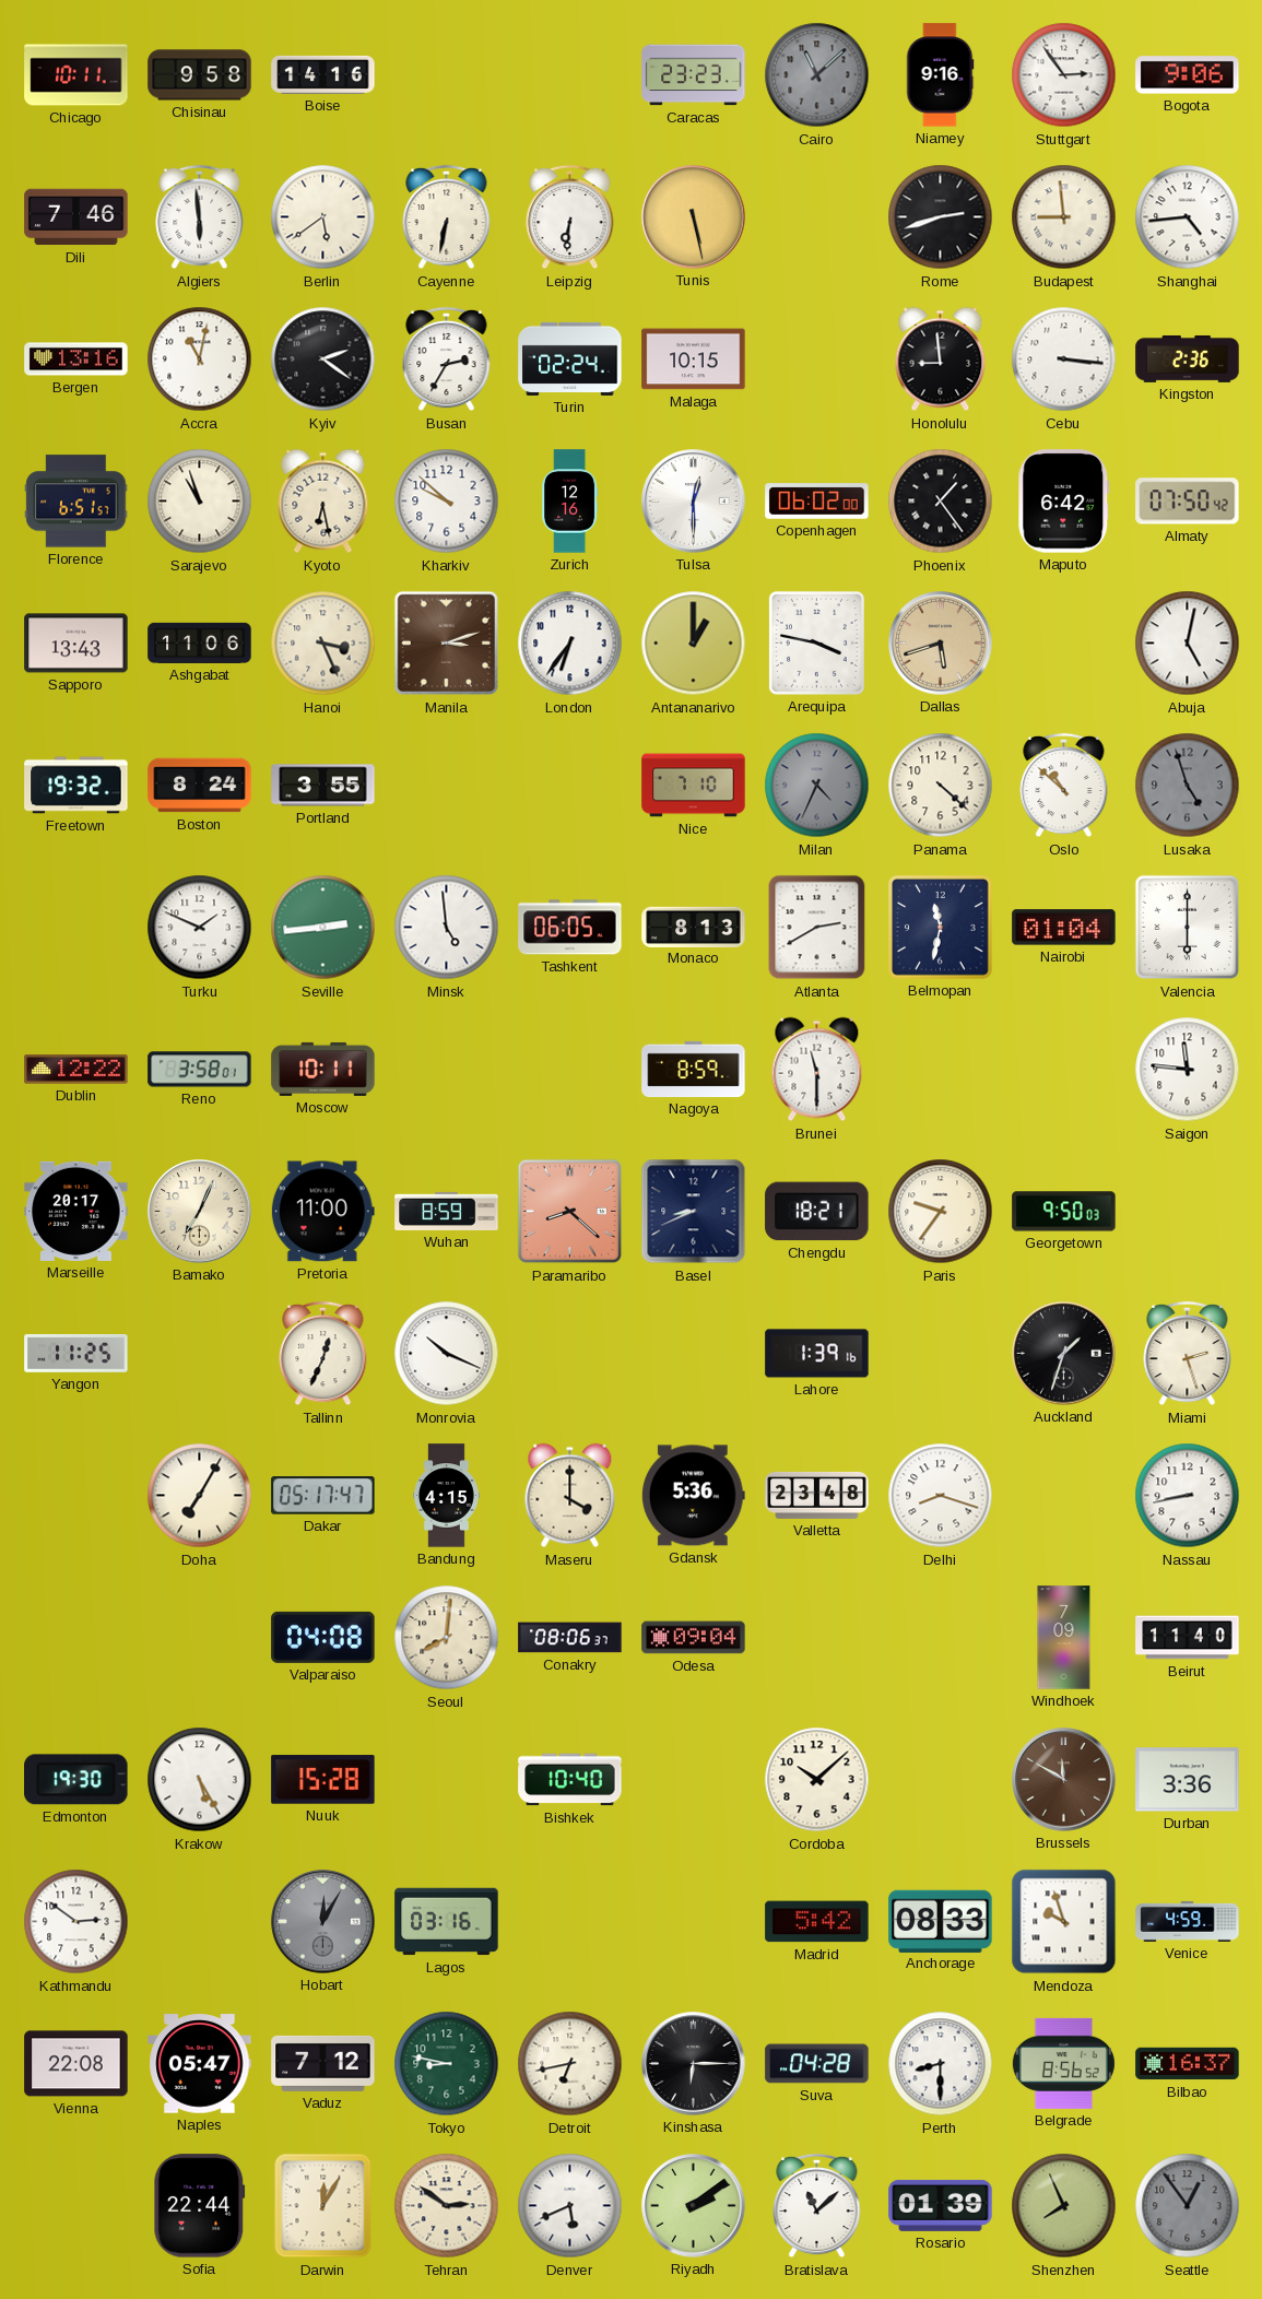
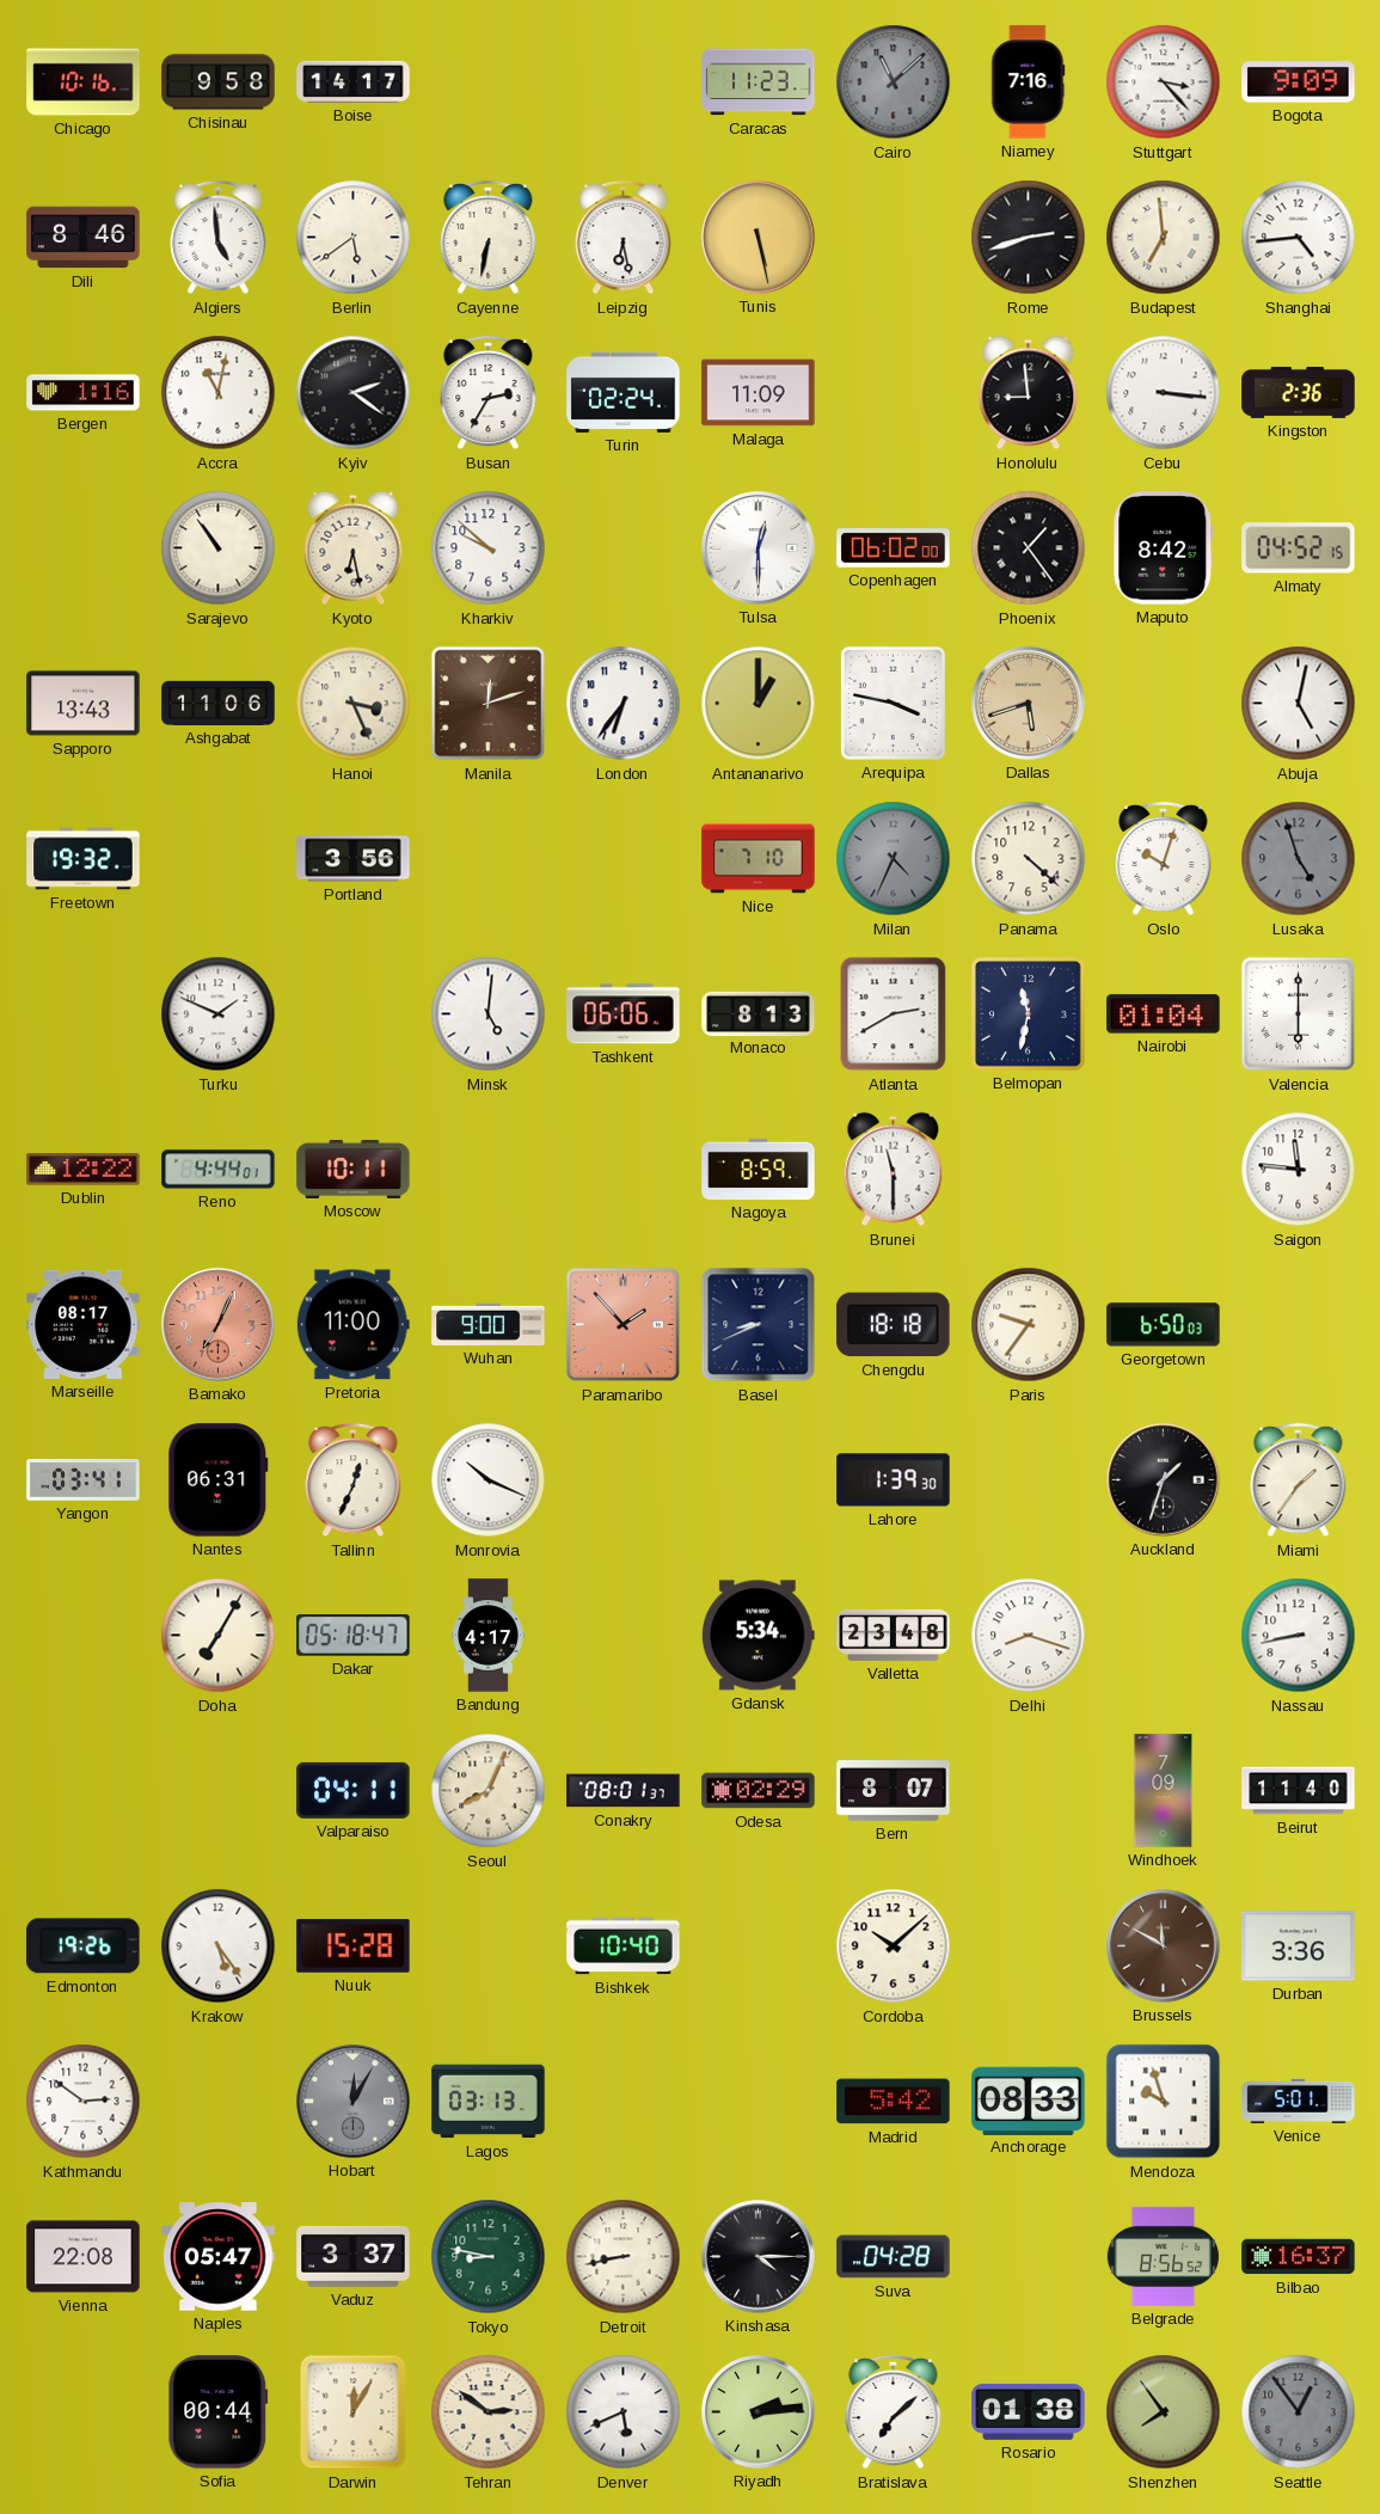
Chicago: 10:11 -> 10:16
Boise: 14:16 -> 14:17
Caracas: 23:23 -> 11:23
Niamey: 9:16 -> 7:16
Stuttgart: 2:54 -> 3:23
Bogota: 9:06 -> 9:09
Dili: 7:46 -> 8:46
Algiers: 5:59 -> 4:59
Leipzig: 6:31 -> 6:28
Budapest: 8:59 -> 6:59
Bergen: 13:16 -> 1:16
Malaga: 10:15 -> 11:09
Florence: 6:51 -> none
Sarajevo: 10:57 -> 10:54
Zurich: 12:16 -> none
Maputo: 6:42 -> 8:42
Almaty: 07:50 -> 04:52
Manila: 3:12 -> 12:12
Boston: 8:24 -> none
Portland: 3:55 -> 3:56
Oslo: 10:52 -> 10:03
Seville: 2:44 -> none
Minsk: 4:59 -> 5:01
Tashkent: 06:05 -> 06:06
Reno: 3:58 -> 4:44
Marseille: 20:17 -> 08:17
Bamako dial: cream -> salmon
Wuhan: 8:59 -> 9:00
Paramaribo: 8:22 -> 1:53
Chengdu: 18:21 -> 18:18
Georgetown: 9:50 -> 6:50
Yangon: 11:25 -> 03:41
Nantes: none -> 06:31
Lahore: 1:39:16 -> 1:39:30
Miami: 2:27 -> 1:36
Dakar: 05:17 -> 05:18
Bandung: 4:15 -> 4:17
Maseru: 4:00 -> none
Gdansk: 5:36 -> 5:34
Valparaiso: 04:08 -> 04:11
Seoul: 8:01 -> 8:04
Conakry: 08:06 -> 08:01
Odesa: 09:04 -> 02:29
Bern: none -> 8:07
Edmonton: 19:30 -> 19:26
Krakow: 5:25 -> 5:24
Lagos: 03:16 -> 03:13
Venice: 4:59 -> 5:01
Vaduz: 7:12 -> 3:37
Detroit: 6:43 -> 8:43
Kinshasa: 6:15 -> 4:15
Perth: 8:30 -> none
Sofia: 22:44 -> 00:44
Riyadh: 2:09 -> 2:14
Bratislava: 11:08 -> 7:08
Rosario: 01:39 -> 01:38
Shenzhen: 7:56 -> 7:54
